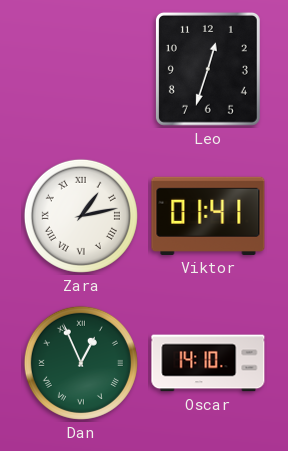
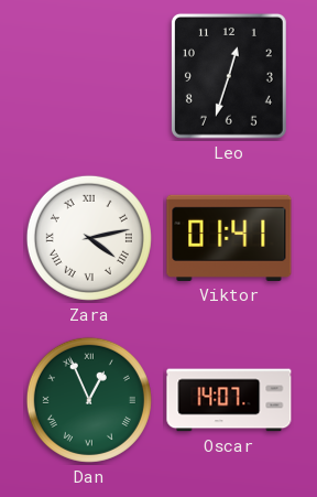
Zara: 1:13 -> 4:13
Oscar: 14:10 -> 14:07
